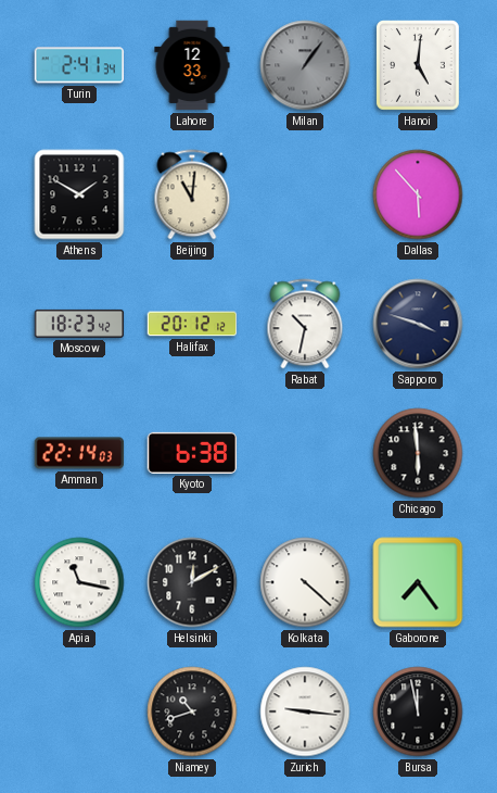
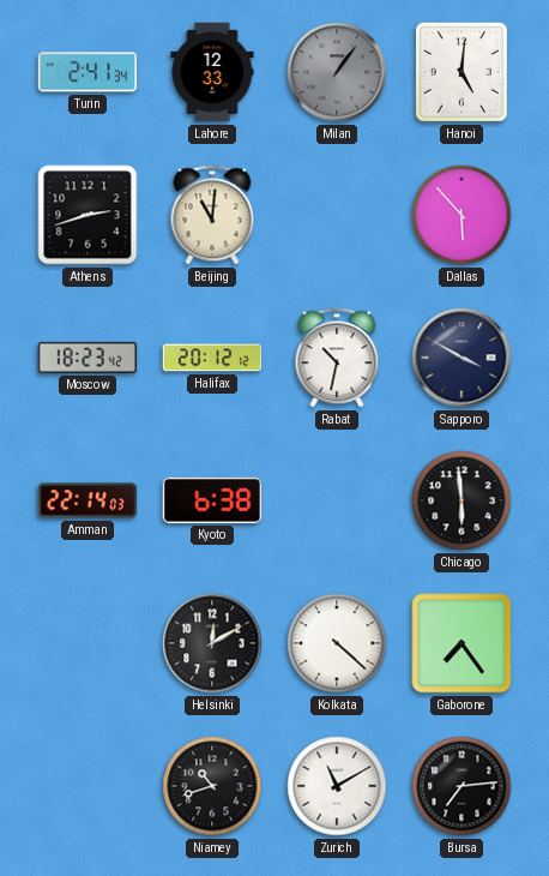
Athens: 1:50 -> 2:42
Sapporo: 3:48 -> 3:50
Apia: 11:17 -> none
Zurich: 9:16 -> 11:10
Bursa: 11:58 -> 7:14
